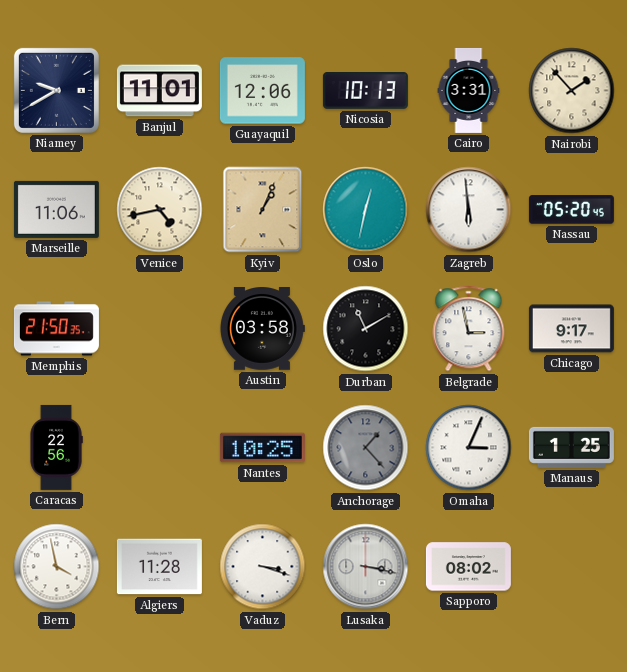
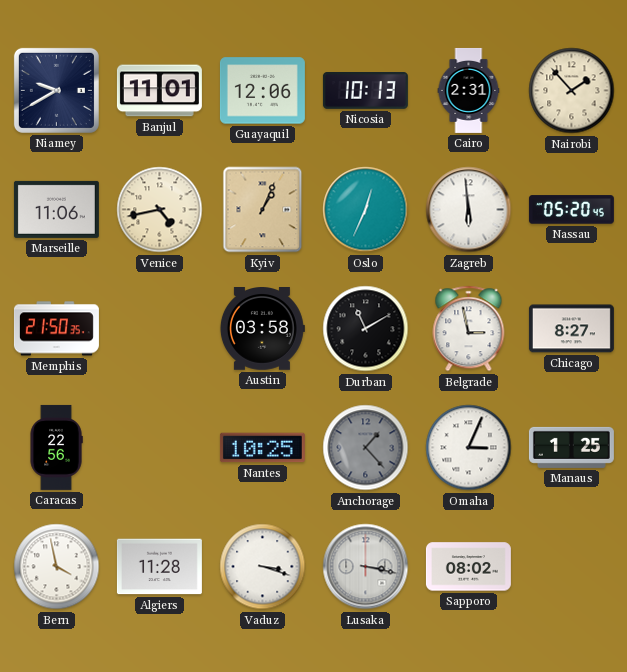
Cairo: 3:31 -> 2:31
Oslo: 12:32 -> 12:34
Chicago: 9:17 -> 8:27
